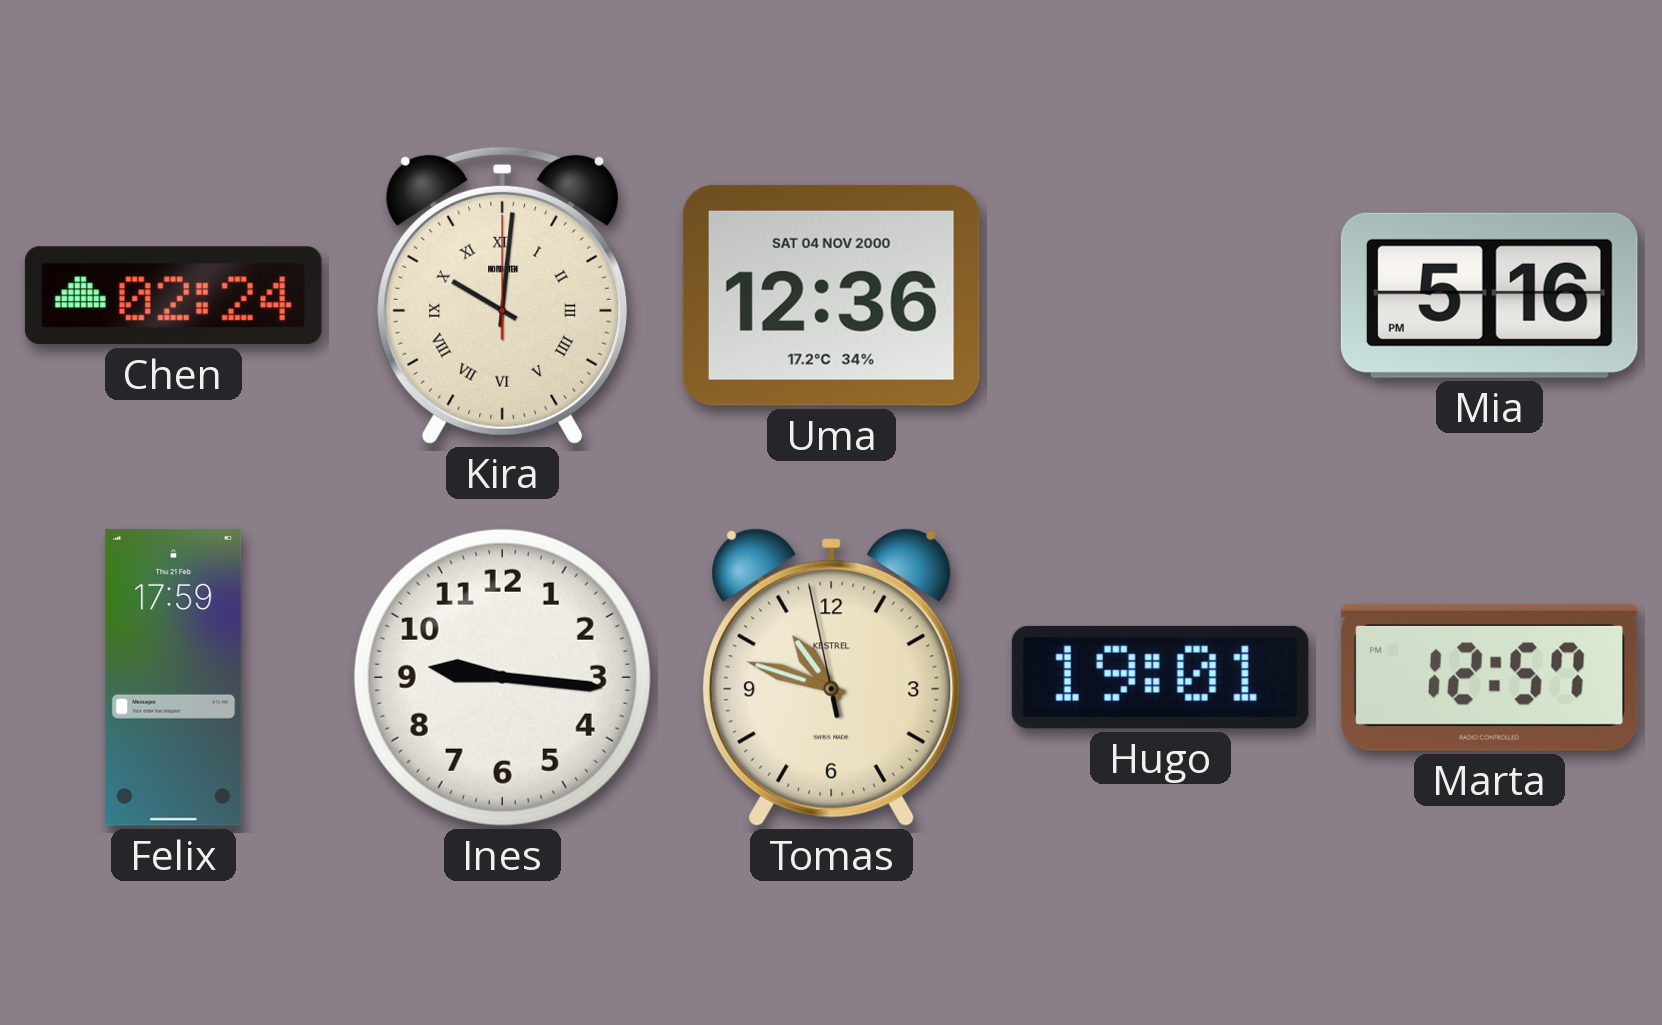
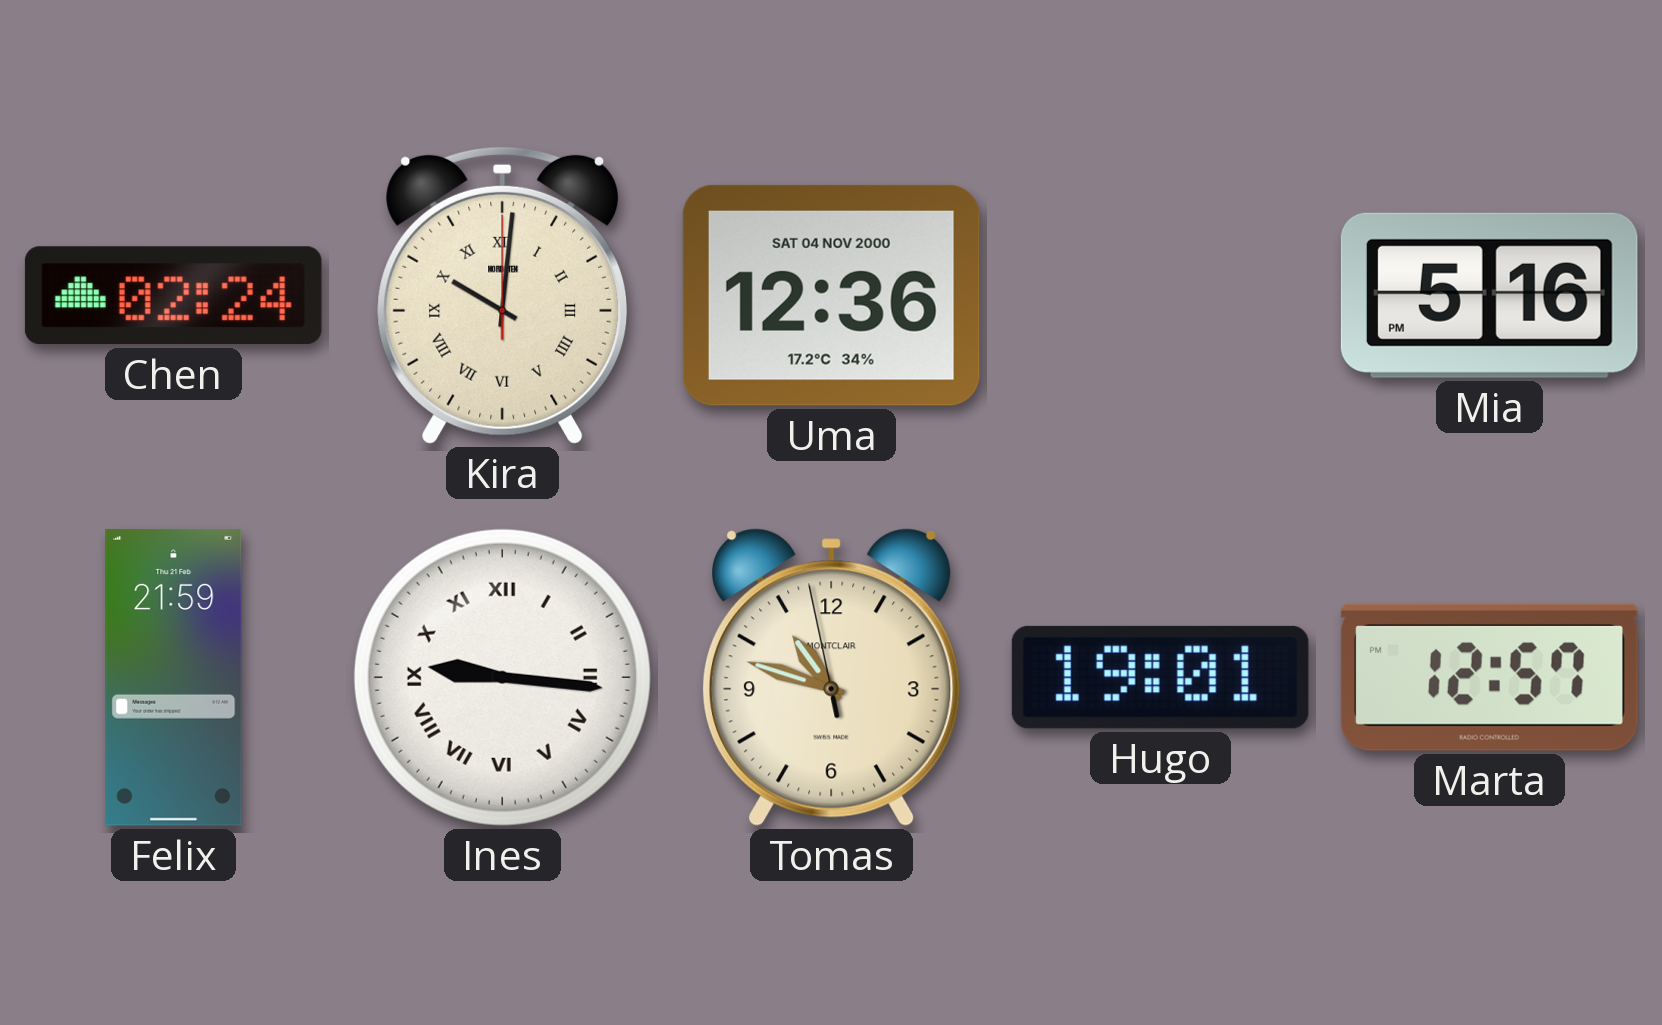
Felix: 17:59 -> 21:59
Ines numerals: Arabic -> Roman
Tomas brand: KESTREL -> MONTCLAIR
